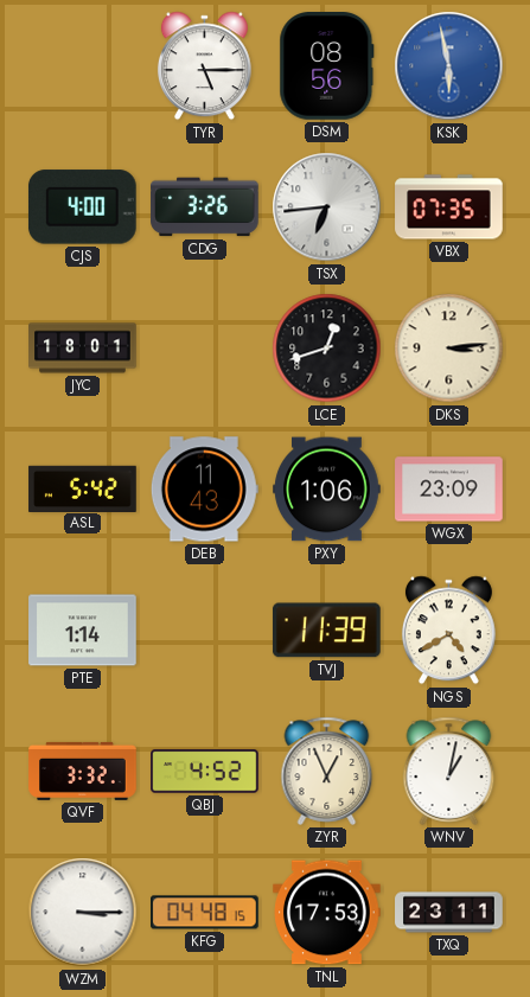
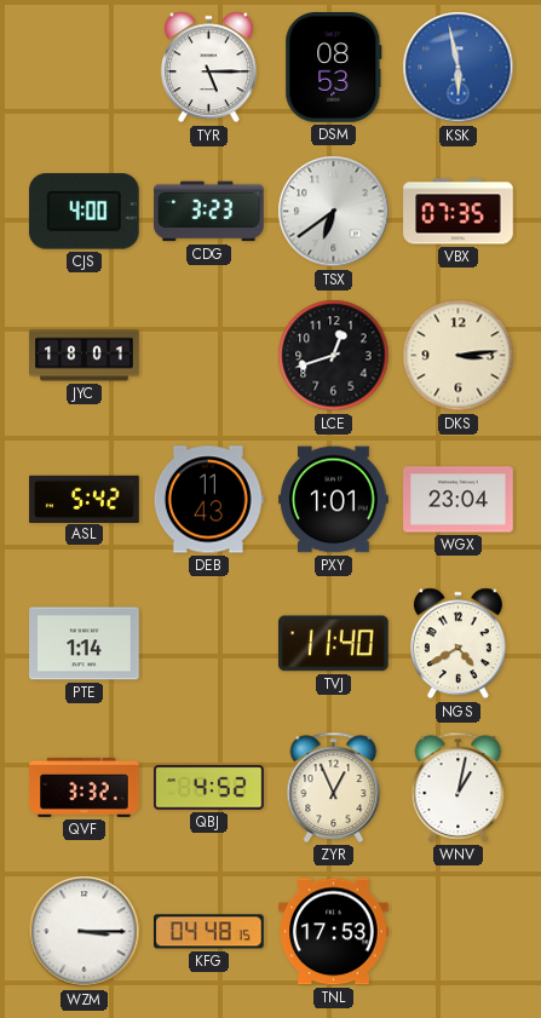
DSM: 08:56 -> 08:53
CDG: 3:26 -> 3:23
TSX: 6:44 -> 6:39
PXY: 1:06 -> 1:01
WGX: 23:09 -> 23:04
TVJ: 11:39 -> 11:40
TXQ: 23:11 -> none
